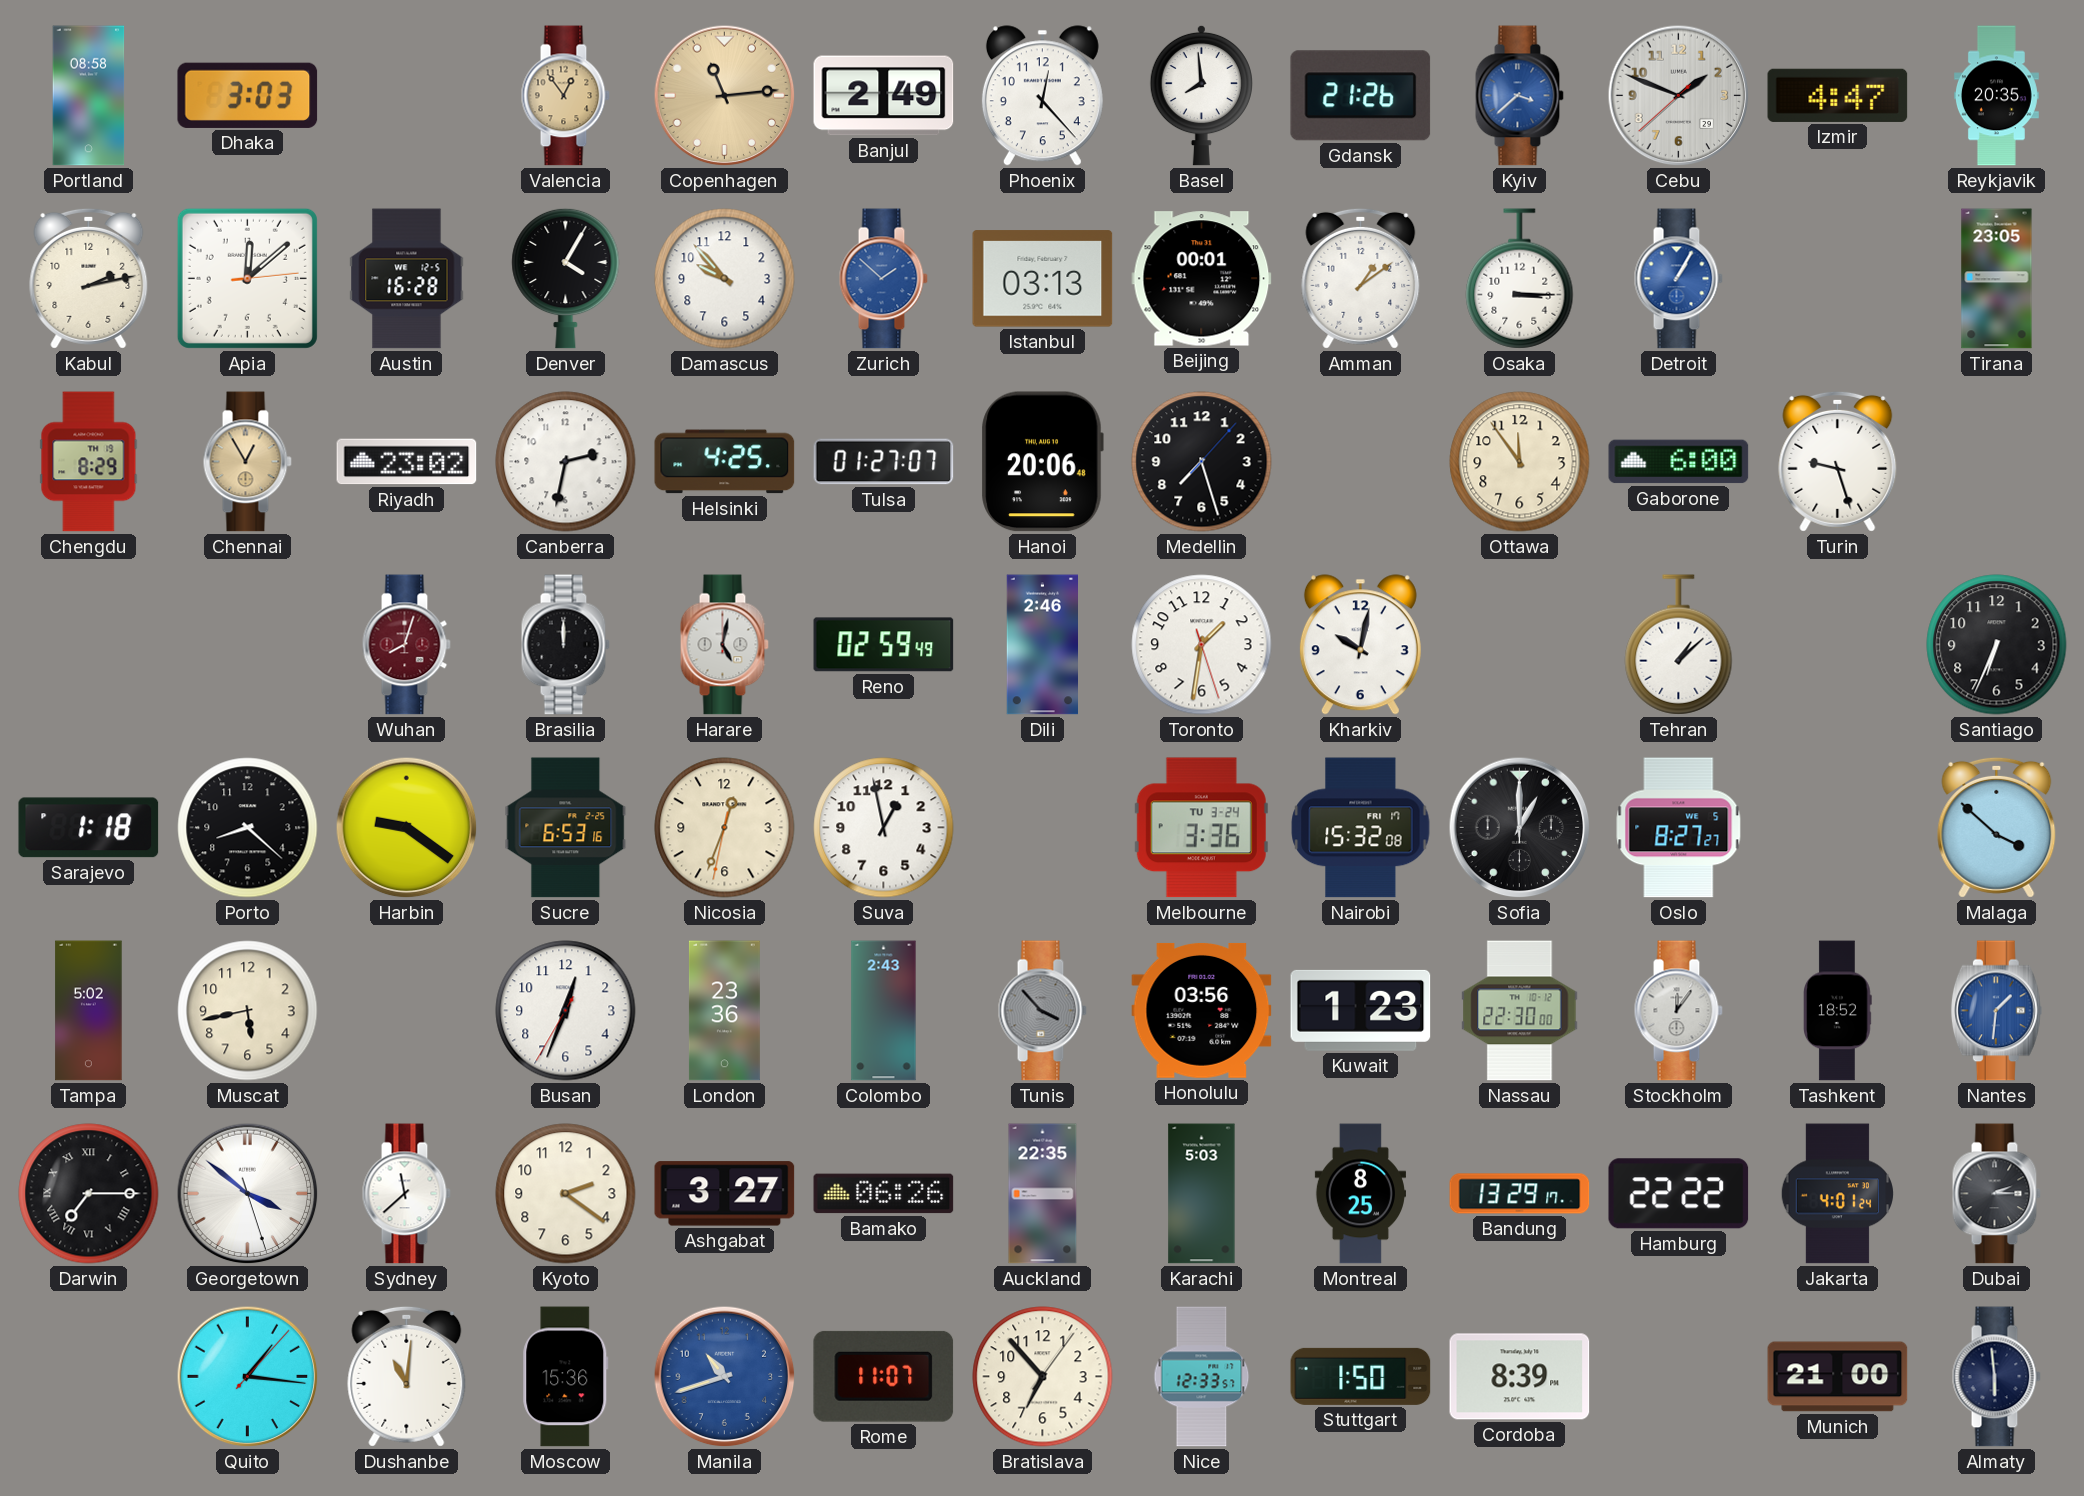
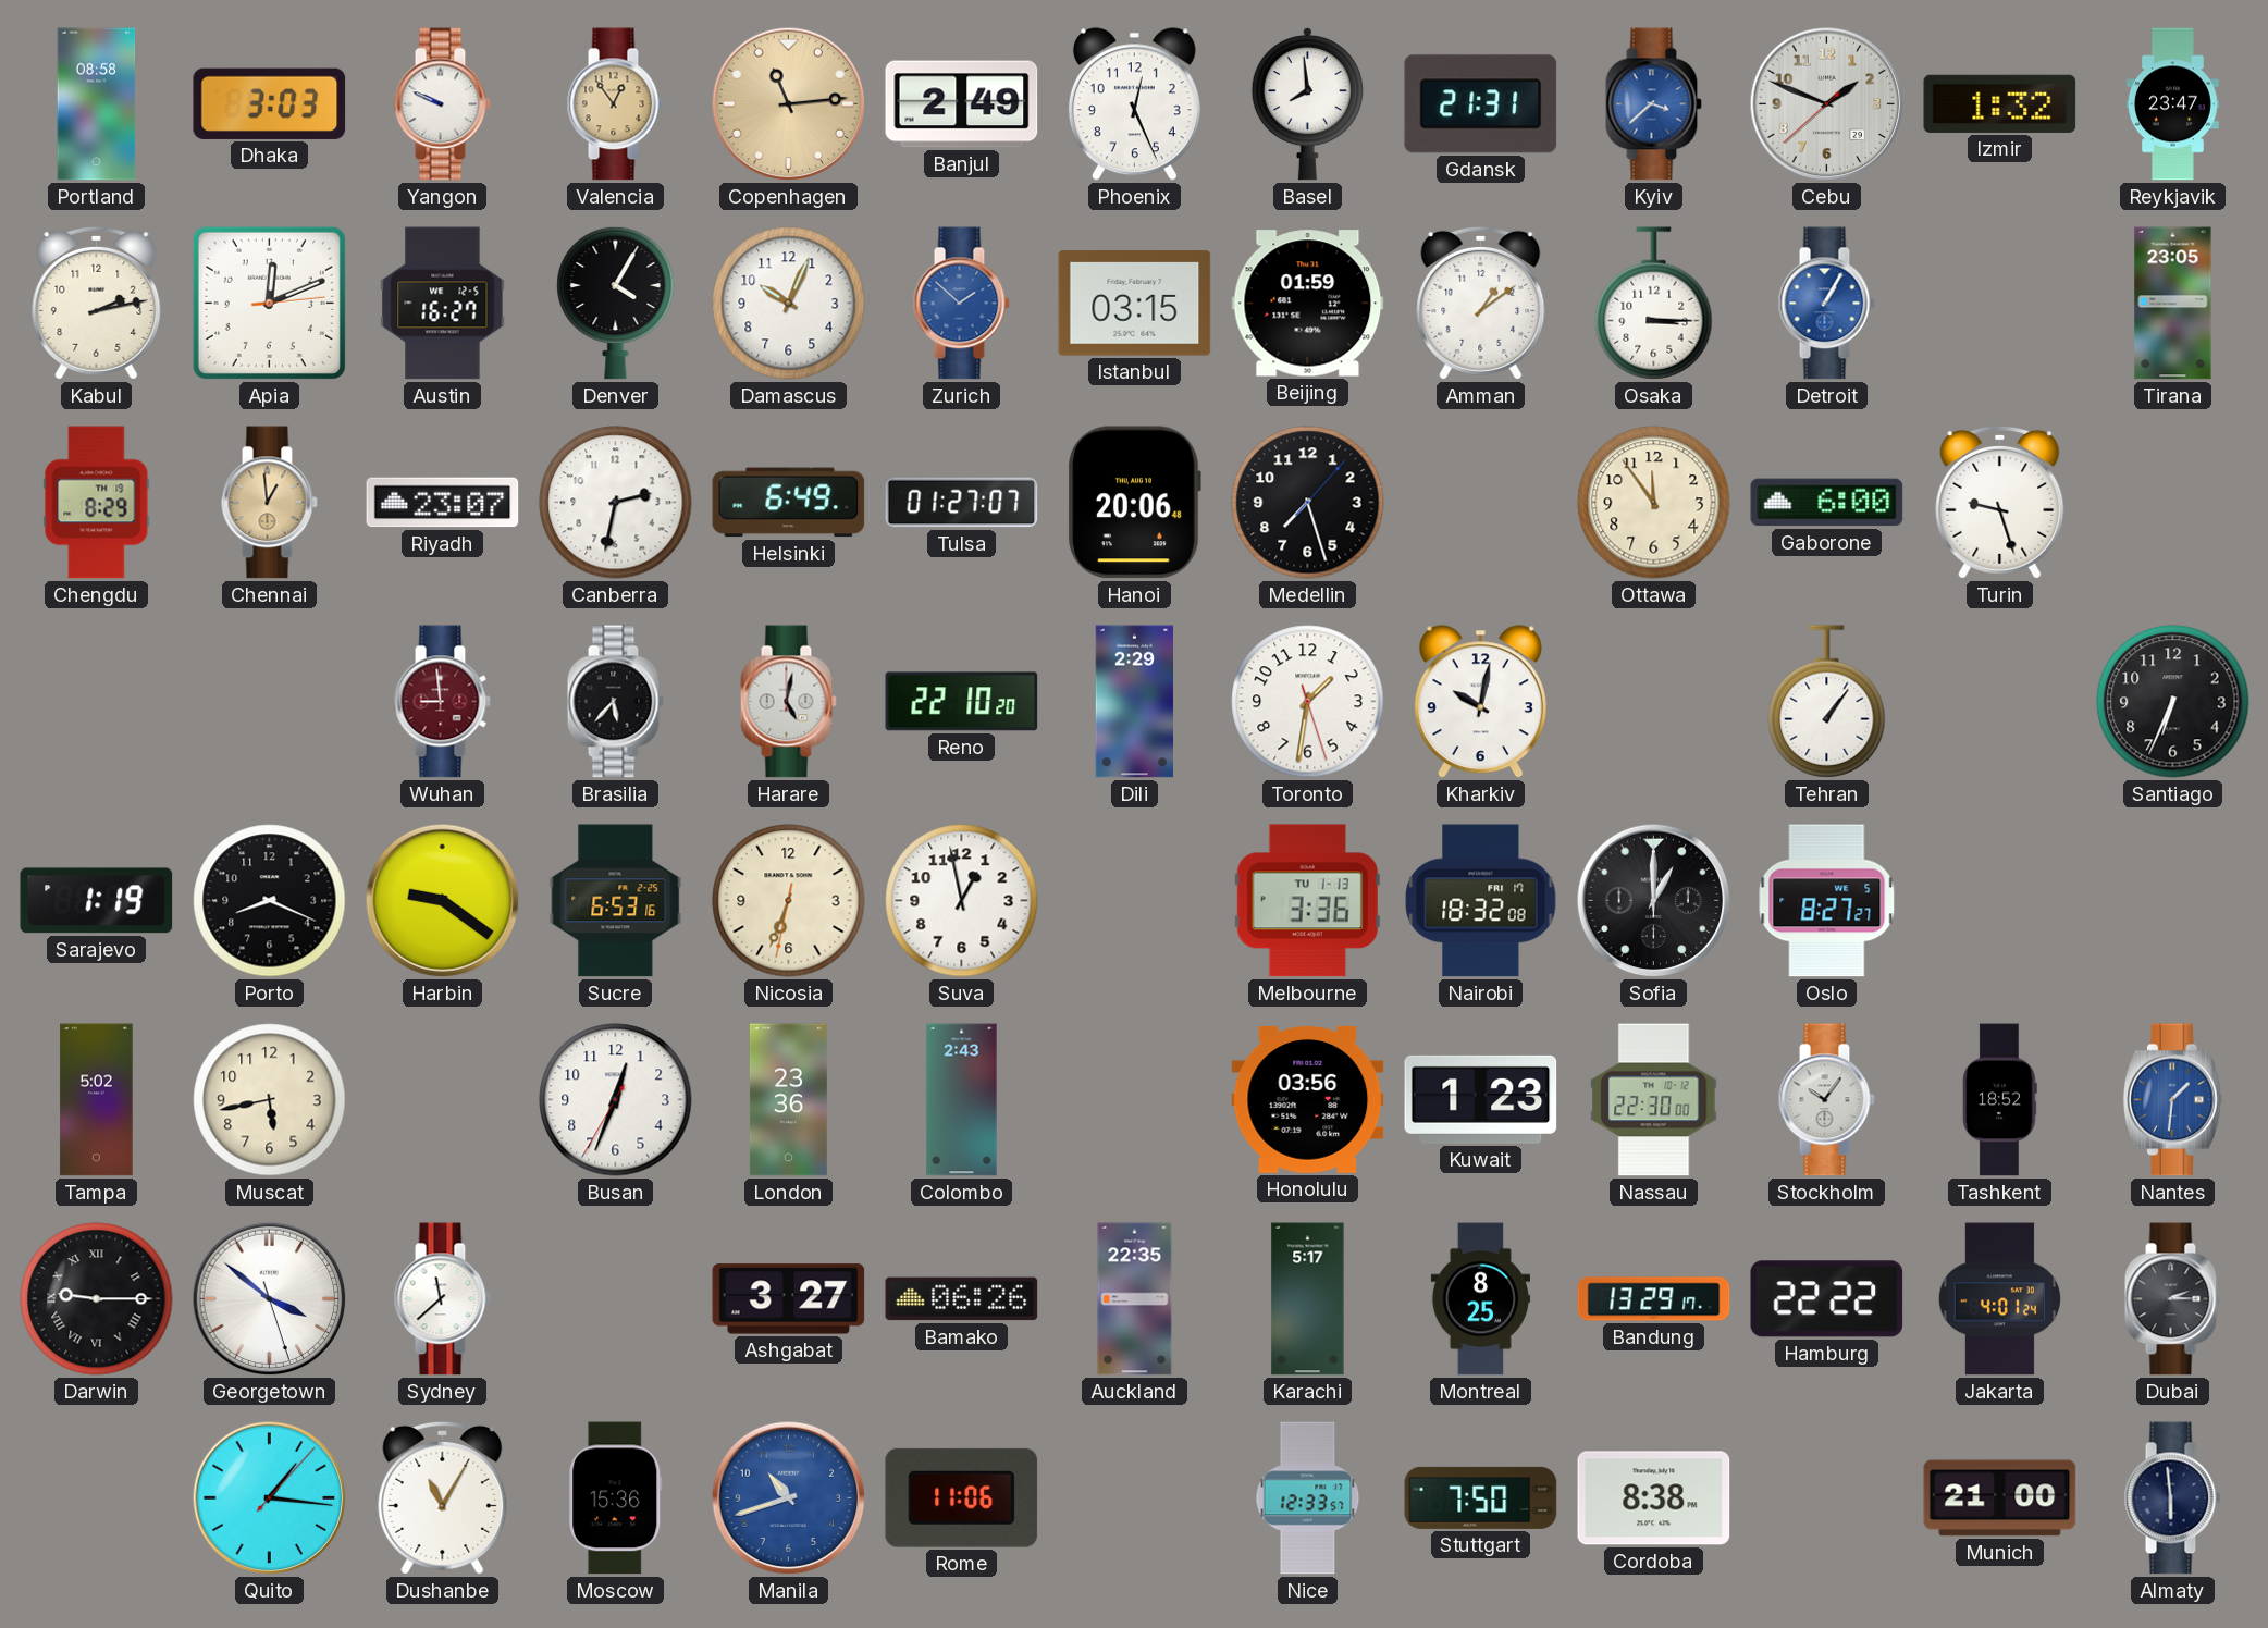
Yangon: none -> 9:49
Phoenix: 12:23 -> 12:26
Gdansk: 21:26 -> 21:31
Izmir: 4:47 -> 1:32
Reykjavik: 20:35 -> 23:47
Apia: 12:08 -> 12:11
Austin: 16:28 -> 16:27
Damascus: 9:53 -> 10:04
Istanbul: 03:13 -> 03:15
Beijing: 00:01 -> 01:59
Chennai: 12:55 -> 12:59
Riyadh: 23:02 -> 23:07
Helsinki: 4:25 -> 6:49
Wuhan: 8:03 -> 8:59
Brasilia: 12:00 -> 5:37
Reno: 02:59 -> 22:10
Dili: 2:46 -> 2:29
Tehran: 1:08 -> 1:06
Sarajevo: 1:18 -> 1:19
Porto: 8:22 -> 8:19
Nicosia: 12:33 -> 6:33
Melbourne date: TU 3-24 -> TU 1-13
Nairobi: 15:32 -> 18:32
Malaga: 3:52 -> none
Tunis: 3:53 -> none
Stockholm: 12:06 -> 10:06
Darwin: 7:15 -> 9:15
Kyoto: 2:21 -> none
Karachi: 5:03 -> 5:17
Dushanbe: 11:01 -> 11:05
Rome: 11:07 -> 11:06
Bratislava: 6:53 -> none
Stuttgart: 1:50 -> 7:50
Cordoba: 8:39 -> 8:38
